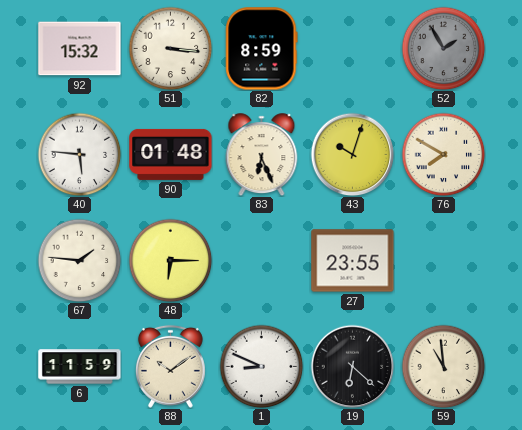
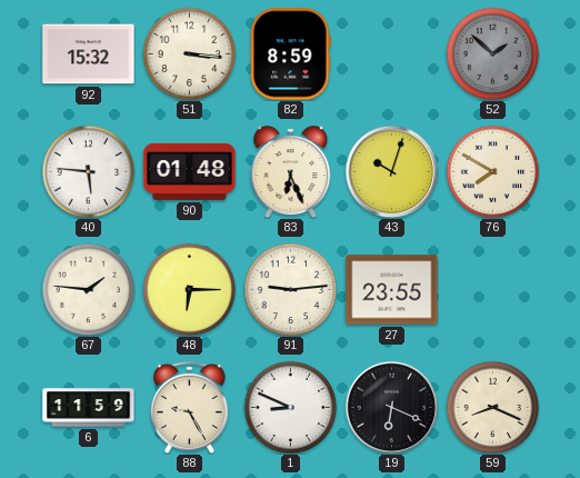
52: 1:55 -> 1:52
91: none -> 9:14
88: 10:09 -> 9:25
19: 6:22 -> 6:19
59: 10:59 -> 8:19
